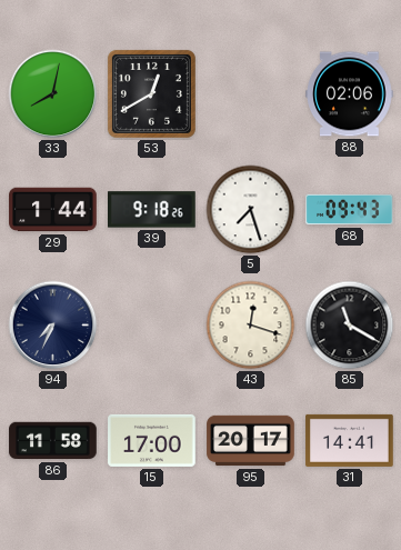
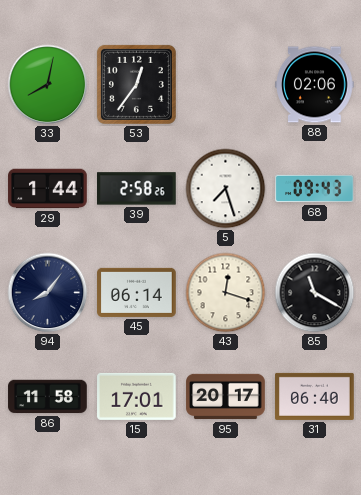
53: 12:40 -> 12:36
39: 9:18 -> 2:58
94: 7:34 -> 8:06
45: none -> 06:14
15: 17:00 -> 17:01
31: 14:41 -> 06:40
